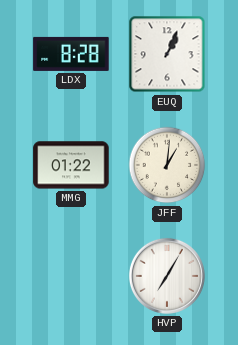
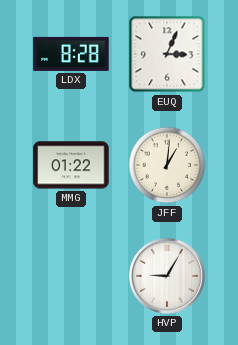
EUQ: 1:04 -> 3:04
HVP: 7:05 -> 9:05
